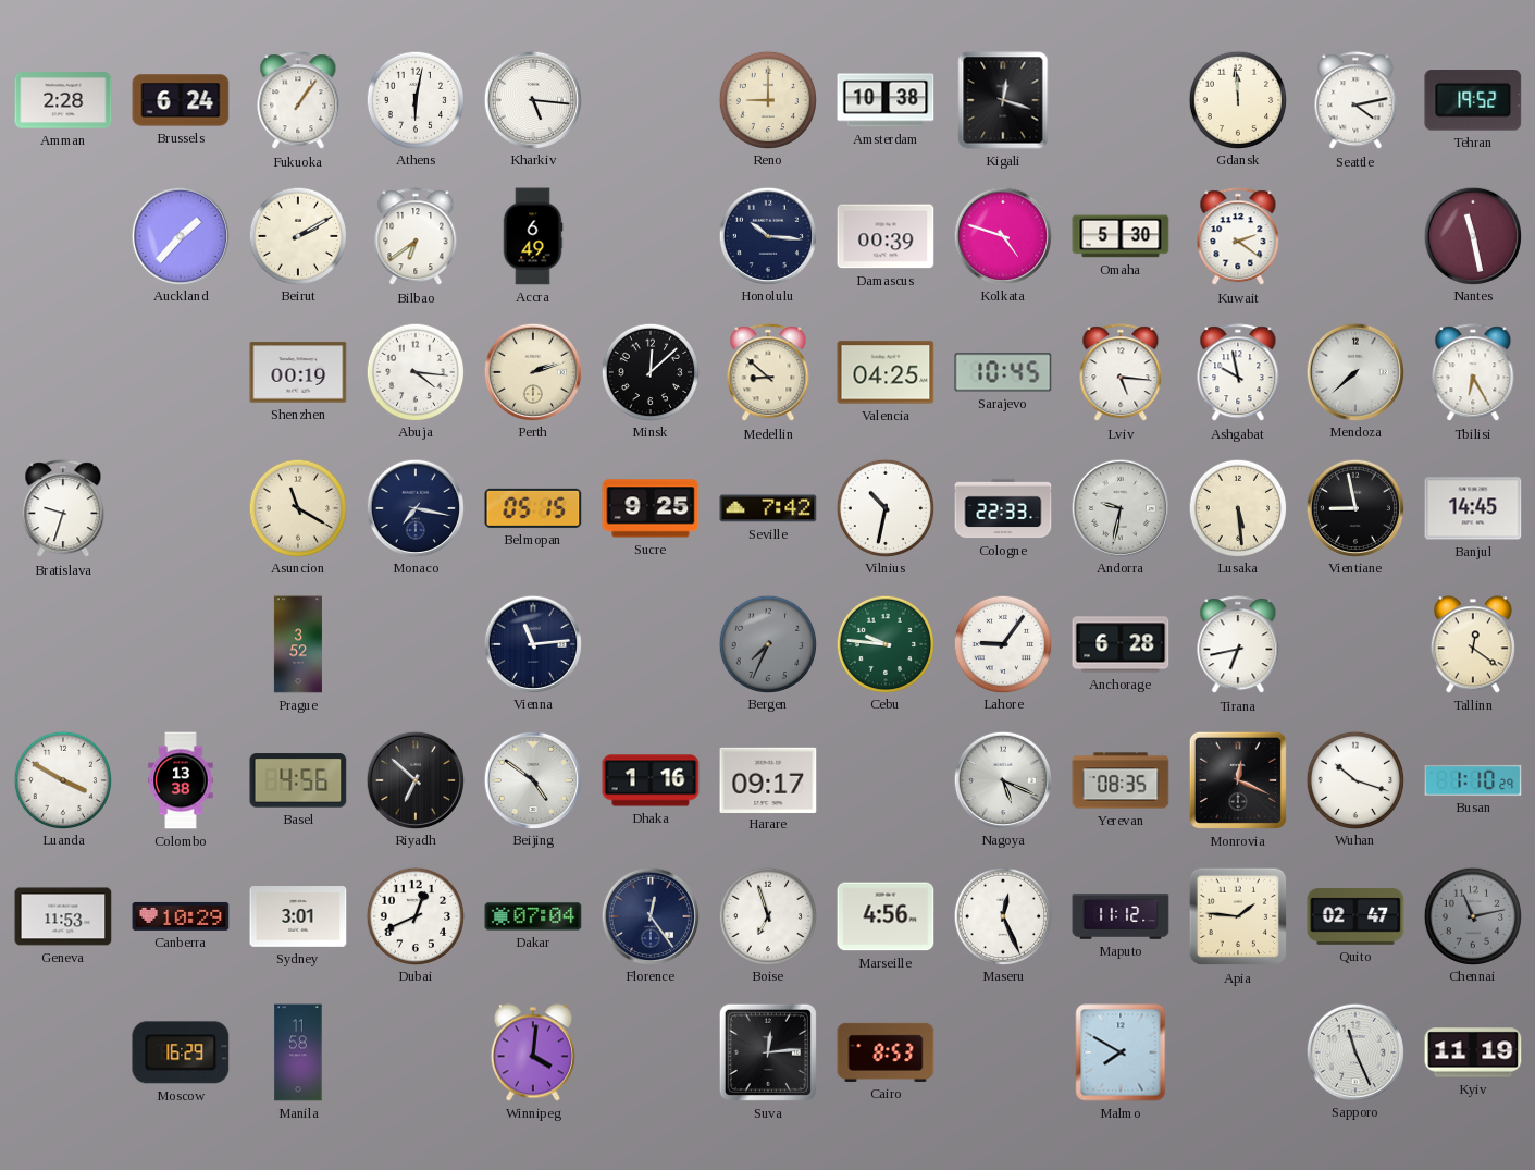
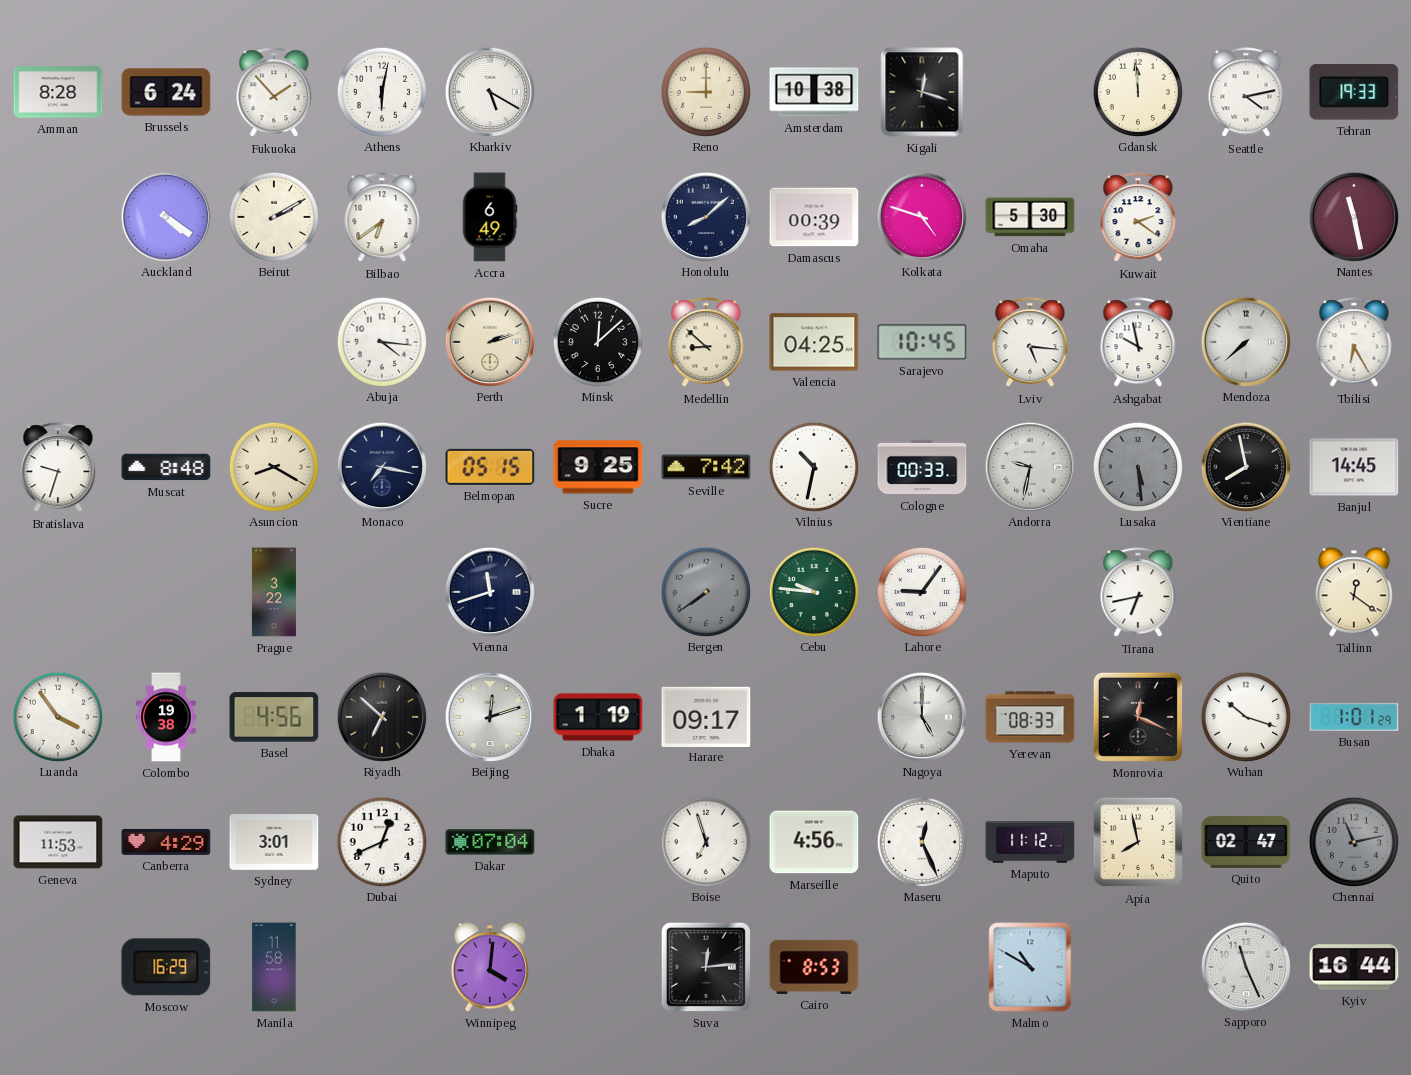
Amman: 2:28 -> 8:28
Fukuoka: 1:06 -> 1:53
Kharkiv: 5:16 -> 5:20
Tehran: 19:52 -> 19:33
Auckland: 1:37 -> 4:21
Honolulu: 10:16 -> 8:08
Shenzhen: 00:19 -> none
Muscat: none -> 8:48
Asuncion: 11:20 -> 8:20
Cologne: 22:33 -> 00:33
Lusaka dial: cream -> grey
Vientiane: 8:58 -> 7:58
Prague: 3:52 -> 3:22
Vienna: 11:14 -> 11:42
Bergen: 7:34 -> 7:39
Anchorage: 6:28 -> none
Luanda: 3:50 -> 3:54
Colombo: 13:38 -> 19:38
Beijing: 4:51 -> 12:12
Dhaka: 1:16 -> 1:19
Nagoya: 5:19 -> 5:00
Yerevan: 08:35 -> 08:33
Busan: 1:10 -> 1:01
Canberra: 10:29 -> 4:29
Florence: 12:24 -> none
Apia: 1:46 -> 7:58
Malmo: 7:50 -> 10:50
Kyiv: 11:19 -> 16:44
